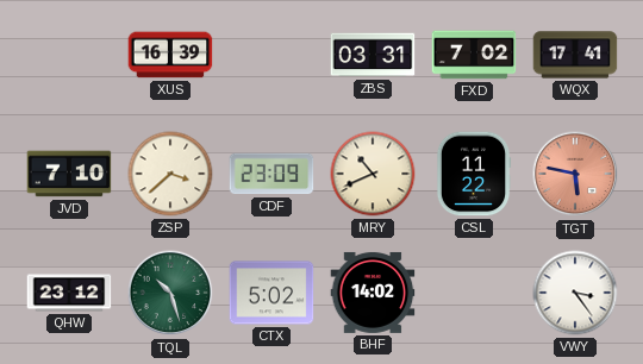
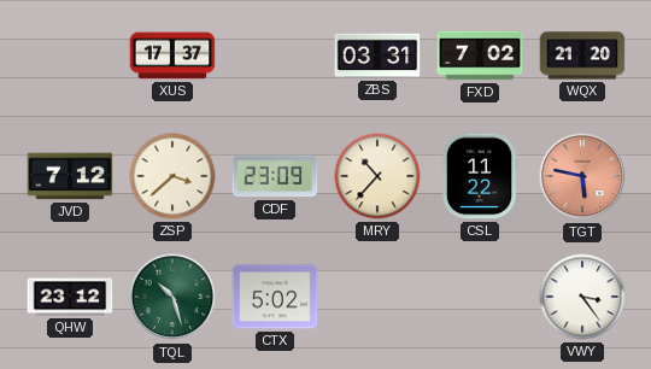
XUS: 16:39 -> 17:37
WQX: 17:41 -> 21:20
JVD: 7:10 -> 7:12
MRY: 10:41 -> 10:37
BHF: 14:02 -> none
